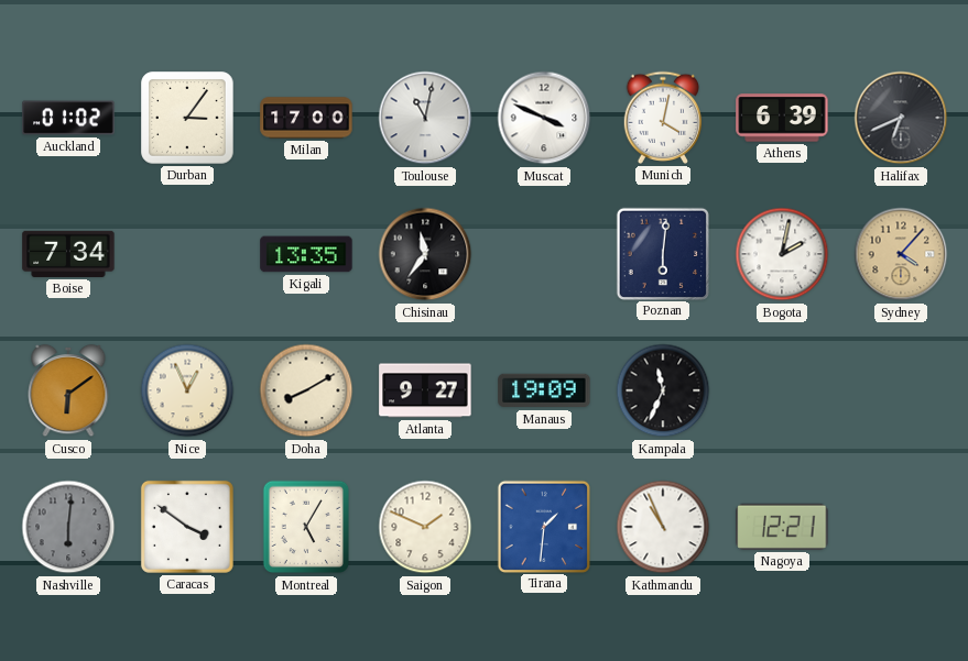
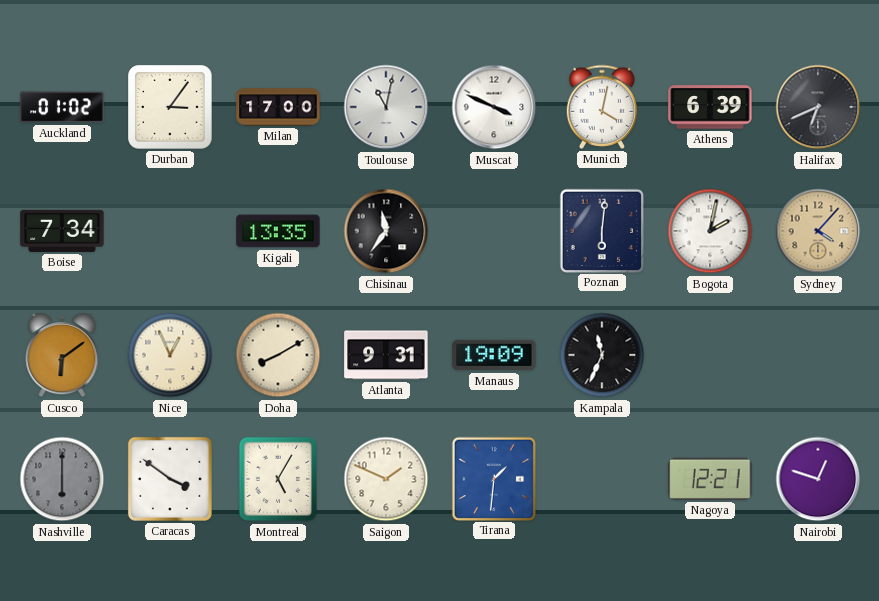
Atlanta: 9:27 -> 9:31
Nashville: 6:01 -> 6:00
Kathmandu: 10:56 -> none
Nairobi: none -> 12:48
